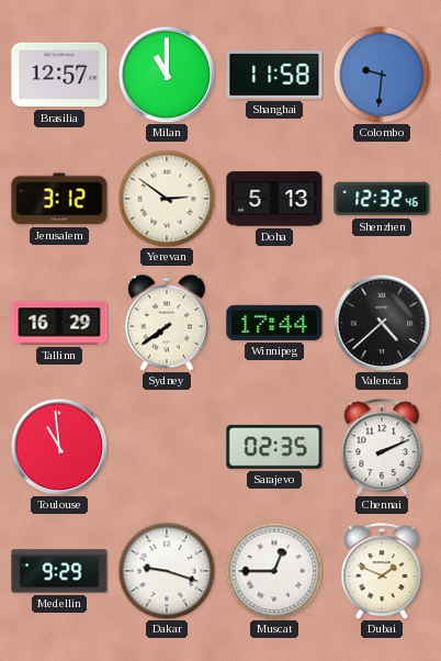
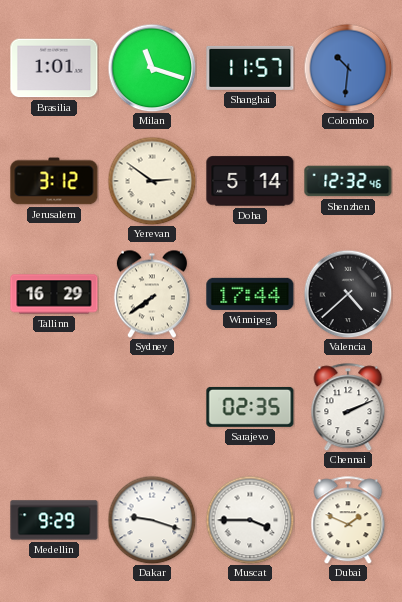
Brasilia: 12:57 -> 1:01
Milan: 11:00 -> 11:18
Shanghai: 11:58 -> 11:57
Colombo: 9:31 -> 10:31
Doha: 5:13 -> 5:14
Toulouse: 10:59 -> none
Muscat: 12:45 -> 3:45
